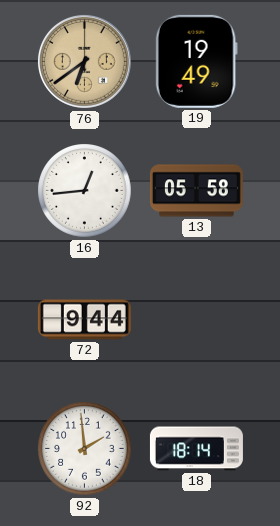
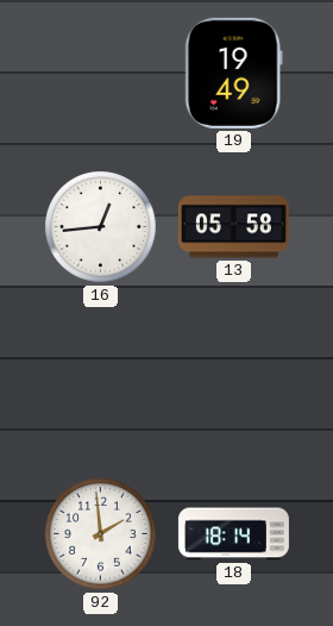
76: 6:39 -> none
72: 9:44 -> none
